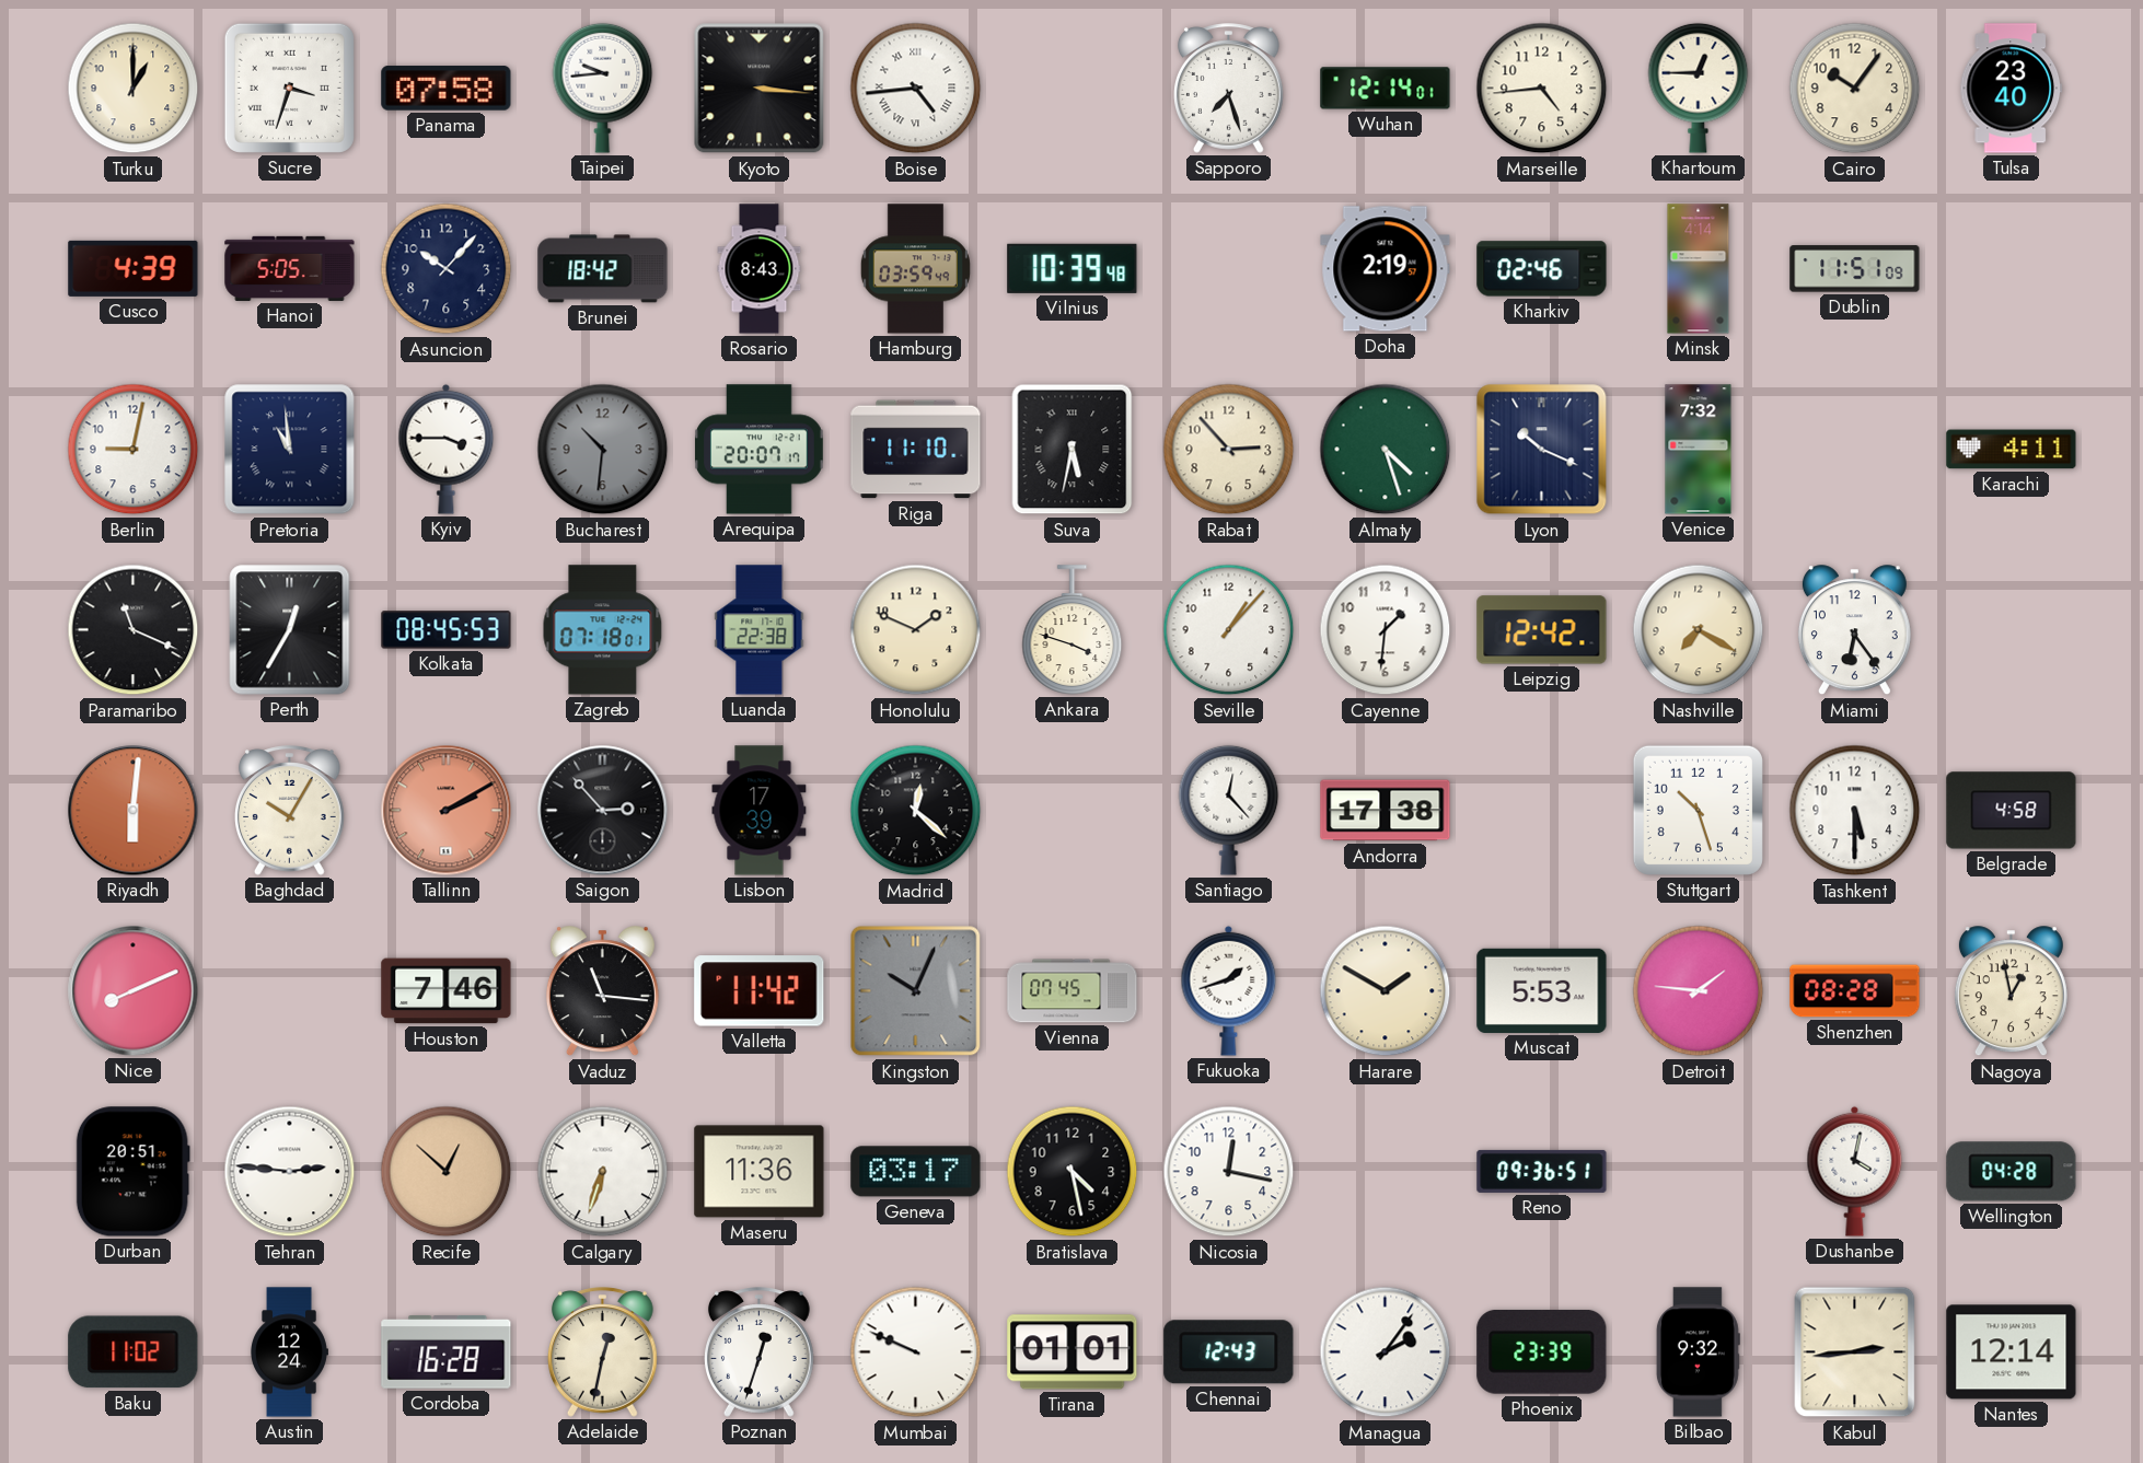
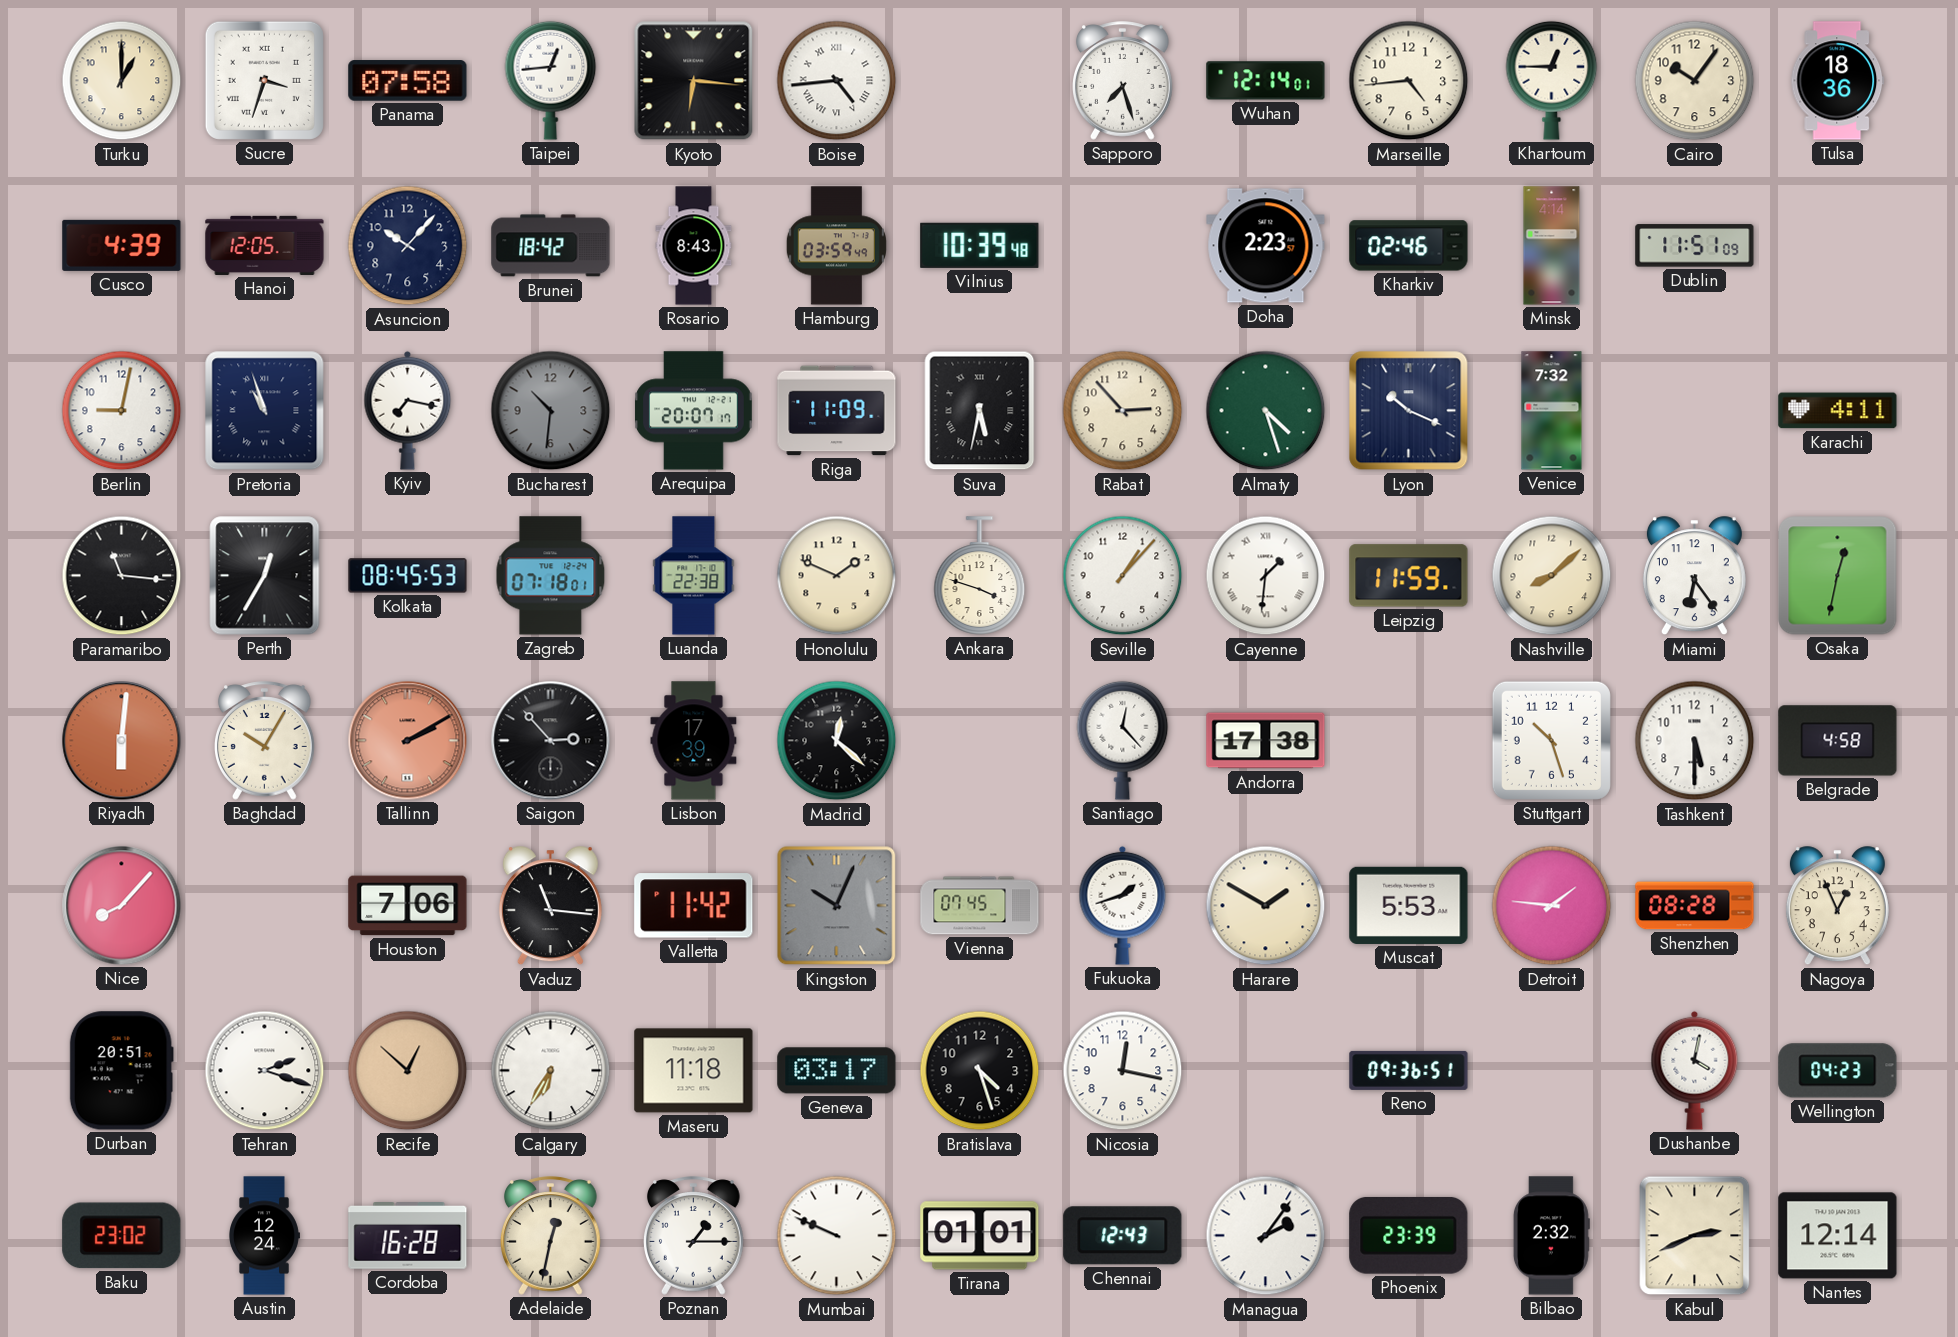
Taipei: 9:44 -> 12:44
Kyoto: 3:16 -> 6:16
Tulsa: 23:40 -> 18:36
Hanoi: 5:05 -> 12:05
Doha: 2:19 -> 2:23
Pretoria: 10:59 -> 10:57
Kyiv: 3:45 -> 7:17
Riga: 11:10 -> 11:09
Paramaribo: 11:19 -> 11:16
Cayenne numerals: Arabic -> Roman
Leipzig: 12:42 -> 11:59
Nashville: 7:20 -> 8:08
Osaka: none -> 12:32
Nice: 8:11 -> 8:07
Houston: 7:46 -> 7:06
Nagoya: 12:58 -> 12:56
Tehran: 2:46 -> 2:18
Calgary: 6:33 -> 6:35
Maseru: 11:36 -> 11:18
Bratislava: 4:28 -> 4:27
Wellington: 04:28 -> 04:23
Baku: 11:02 -> 23:02
Poznan: 12:33 -> 1:15
Bilbao: 9:32 -> 2:32
Kabul: 2:44 -> 2:41
